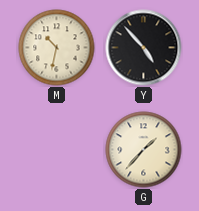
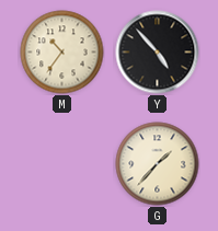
M: 10:32 -> 10:36
